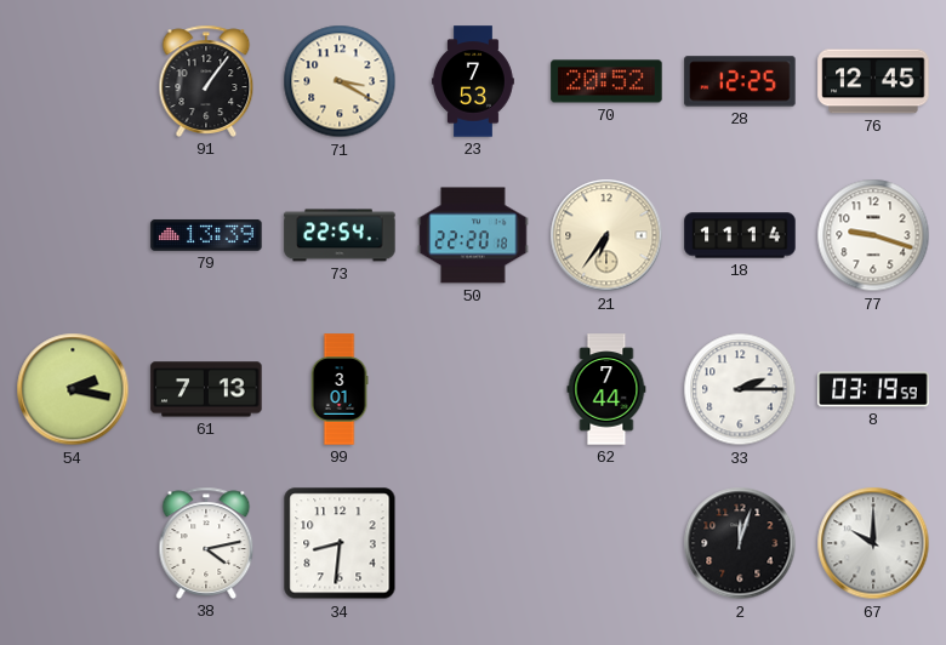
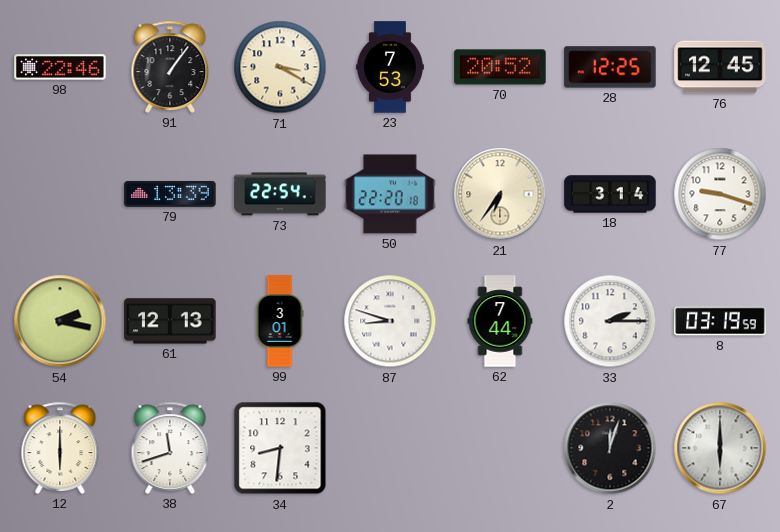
98: none -> 22:46
18: 11:14 -> 3:14
61: 7:13 -> 12:13
87: none -> 8:48
12: none -> 6:00
38: 4:13 -> 11:42
67: 10:00 -> 6:00
